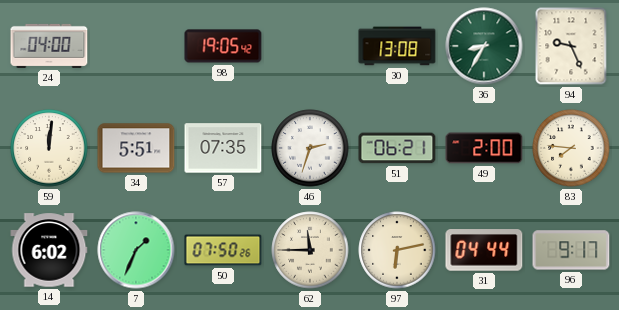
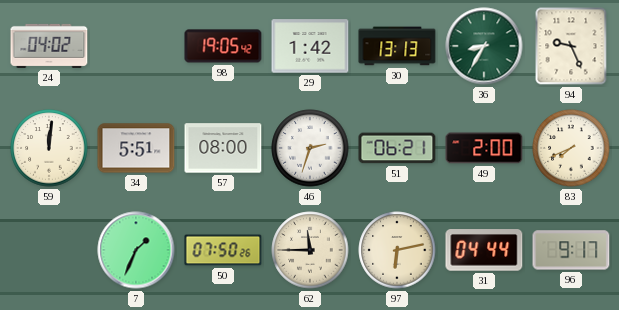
24: 04:00 -> 04:02
29: none -> 1:42
30: 13:08 -> 13:13
57: 07:35 -> 08:00
83: 7:46 -> 7:41
14: 6:02 -> none
